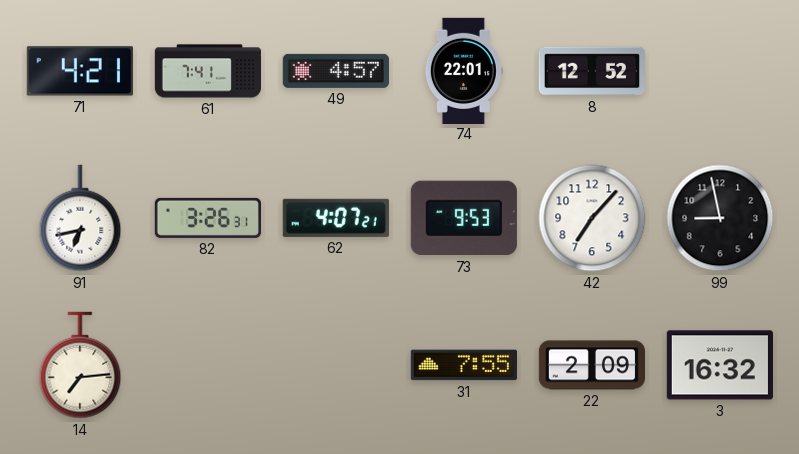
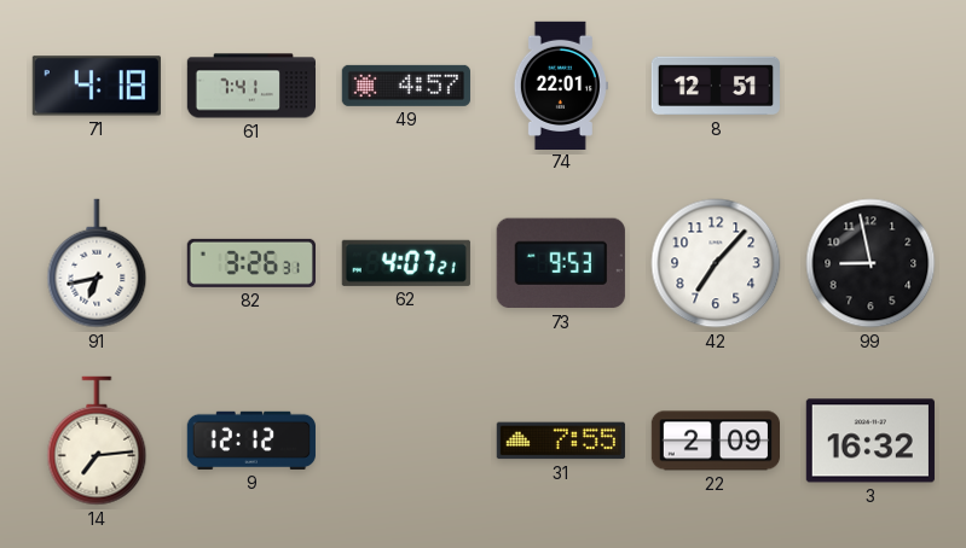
71: 4:21 -> 4:18
8: 12:52 -> 12:51
9: none -> 12:12
